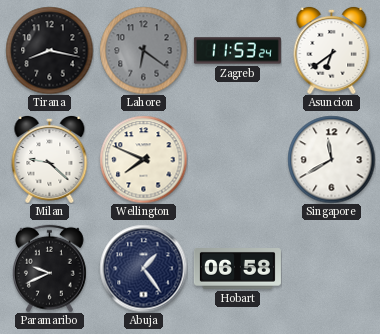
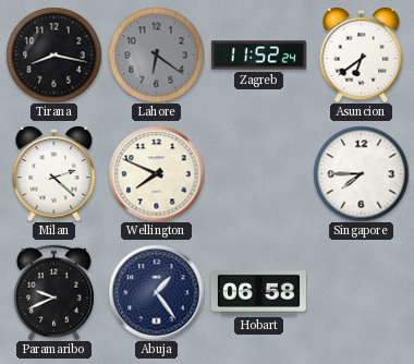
Zagreb: 11:53 -> 11:52
Milan: 9:22 -> 2:22
Singapore: 11:40 -> 7:45
